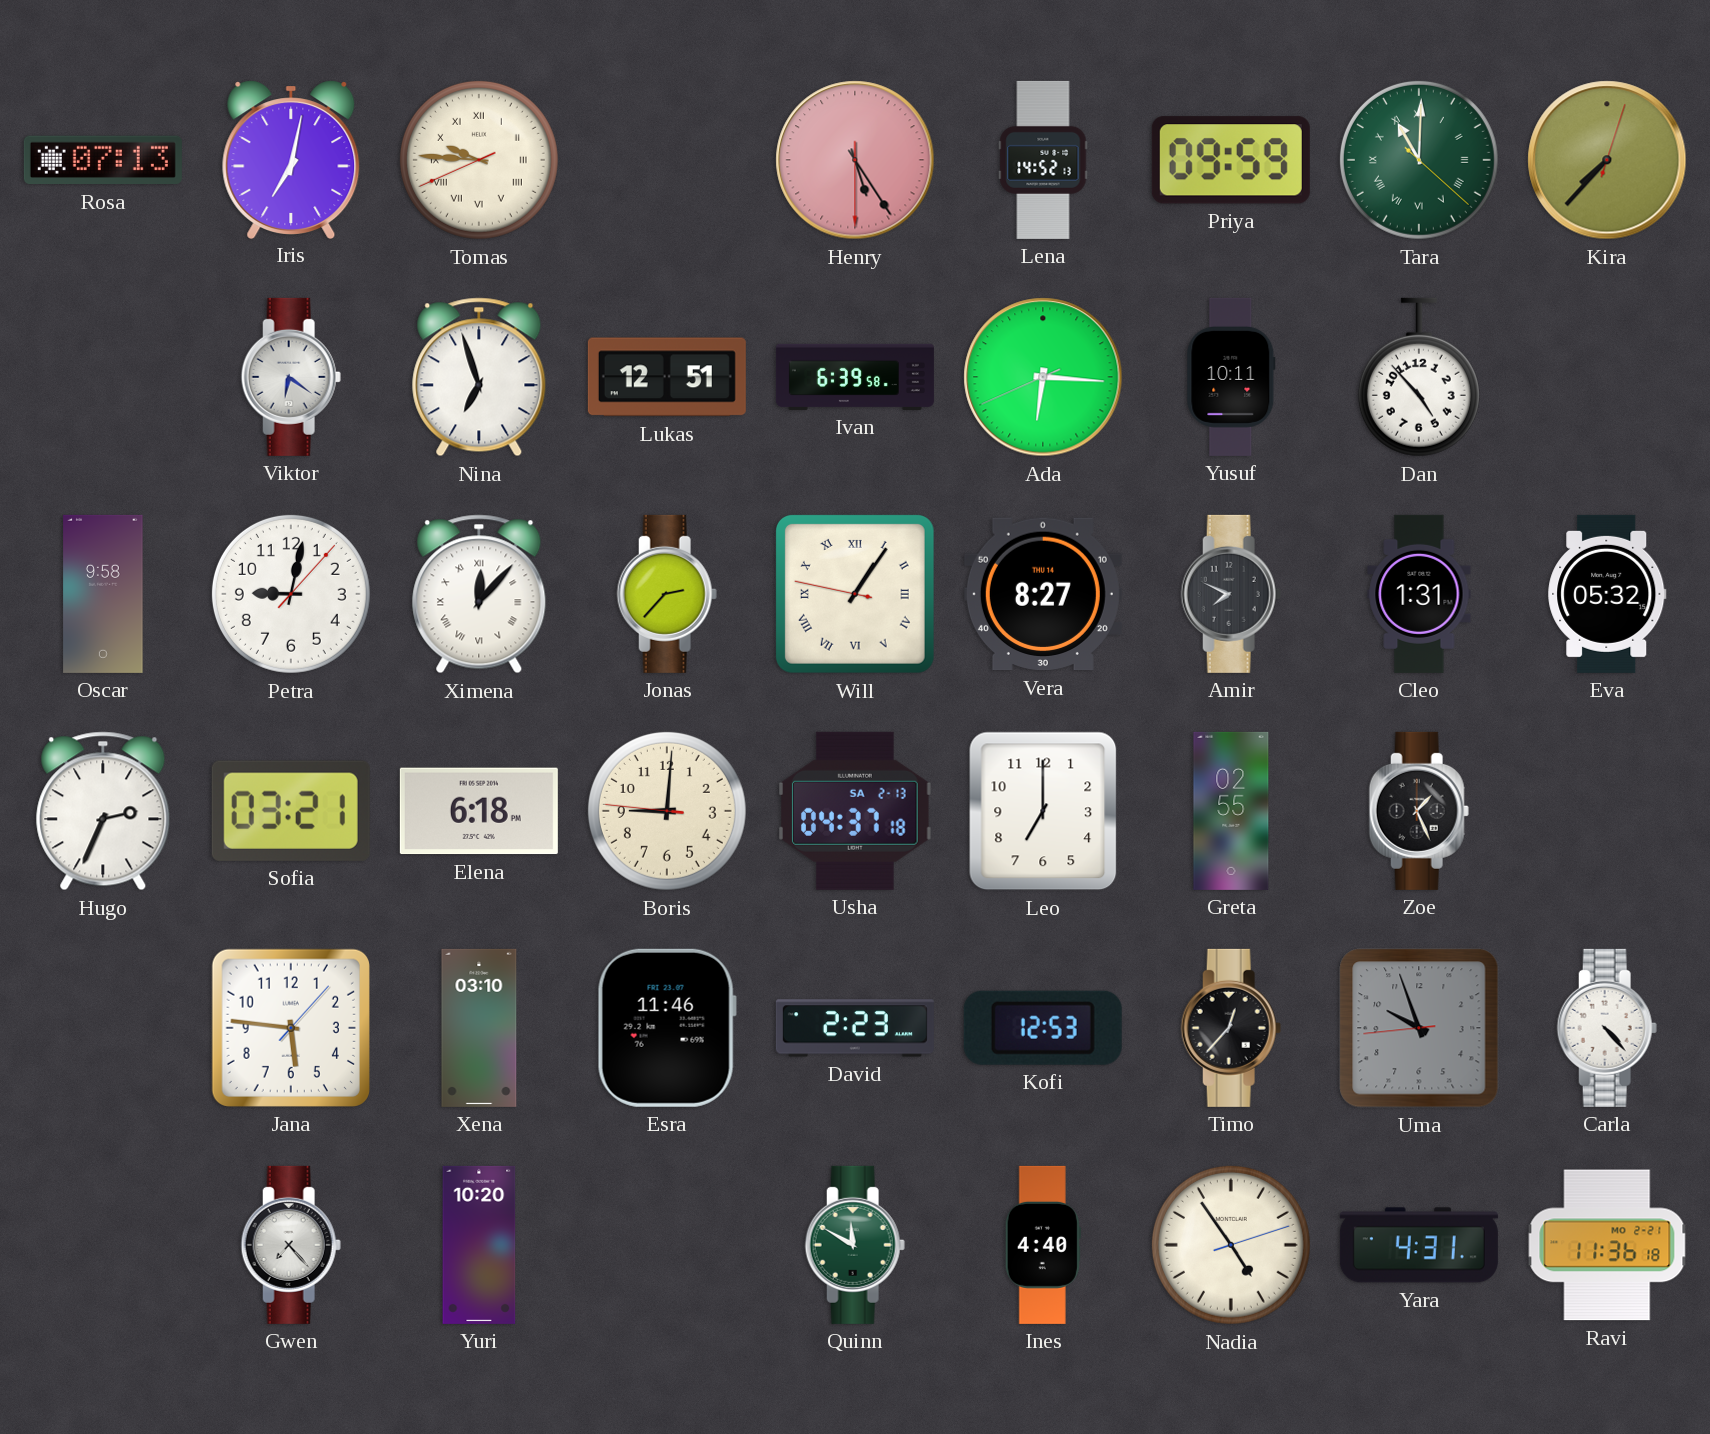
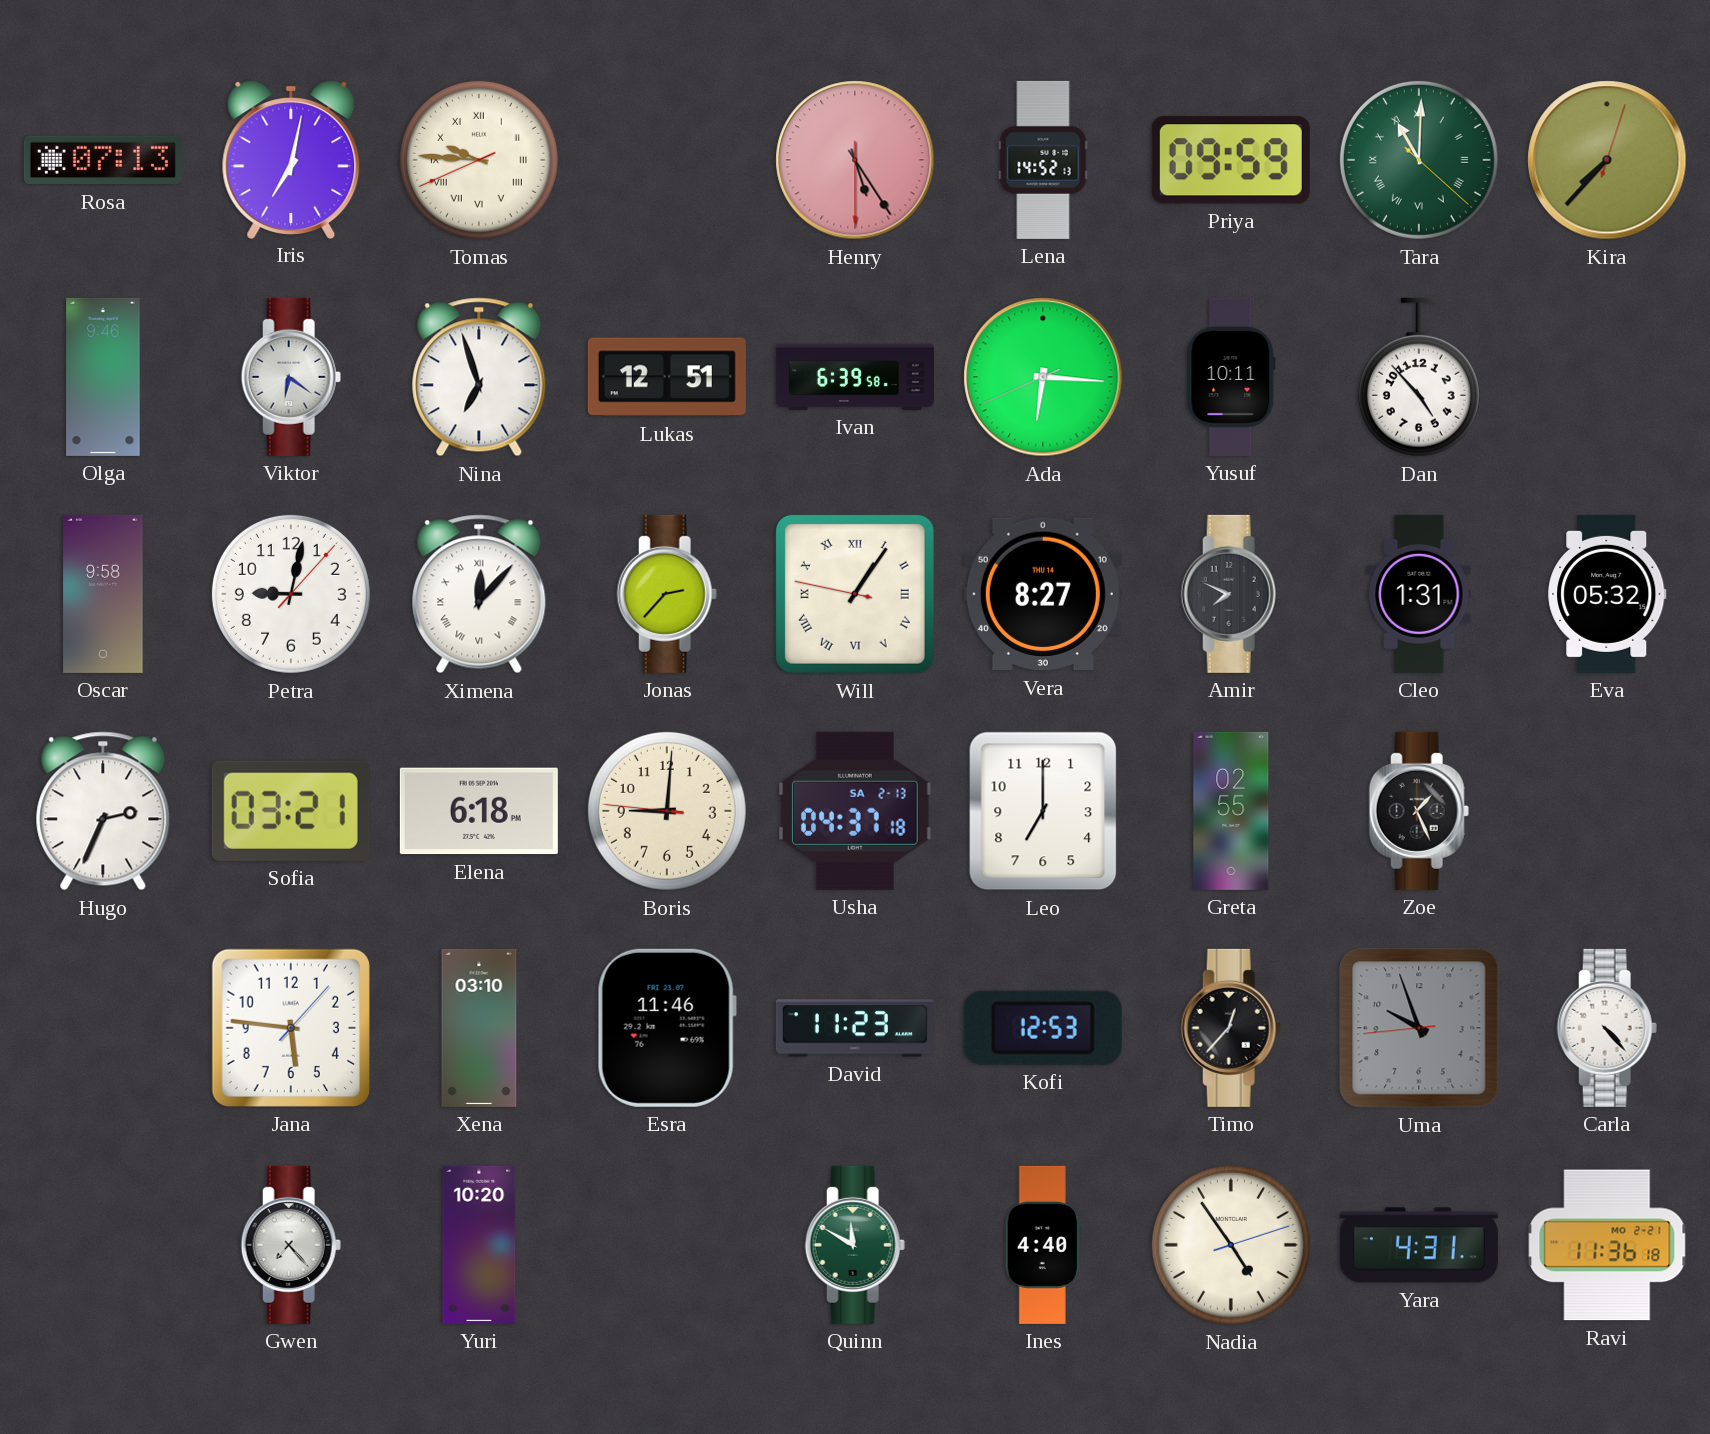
Olga: none -> 9:46
David: 2:23 -> 11:23
